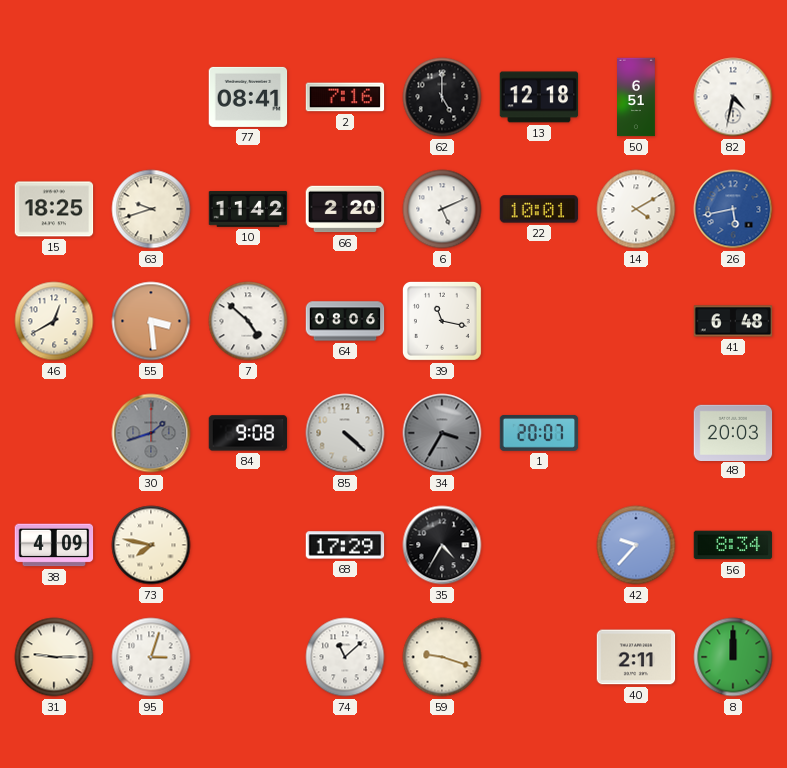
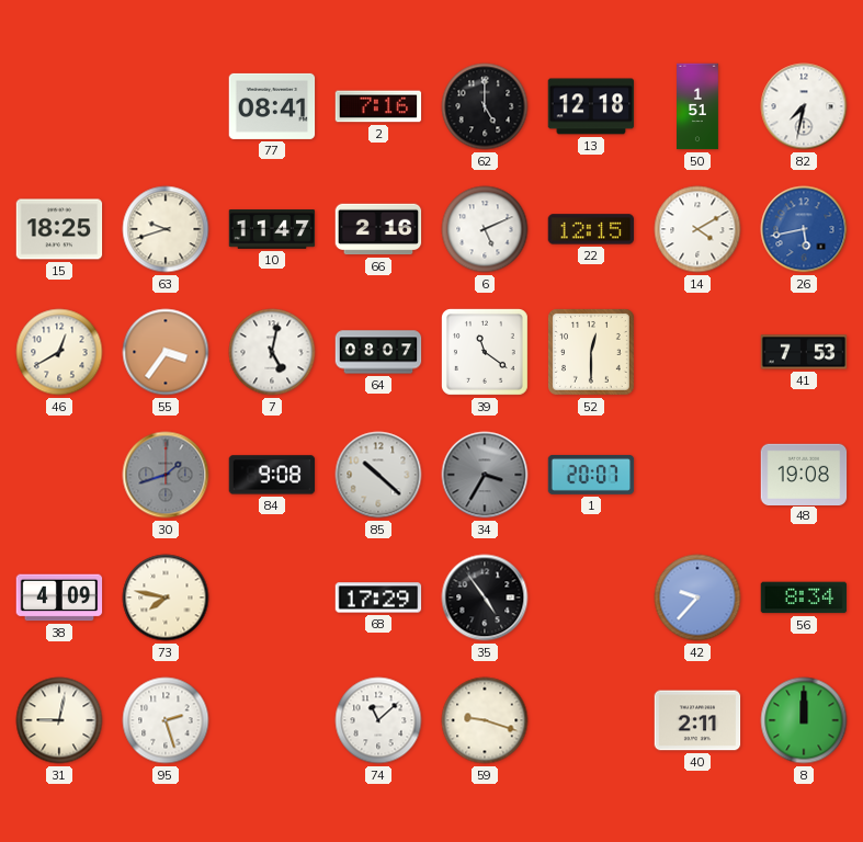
50: 6:51 -> 1:51
82: 4:32 -> 7:32
10: 11:42 -> 11:47
66: 2:20 -> 2:16
22: 10:01 -> 12:15
55: 3:29 -> 3:36
7: 4:52 -> 5:02
64: 08:06 -> 08:07
39: 11:17 -> 11:21
52: none -> 12:30
41: 6:48 -> 7:53
85: 4:22 -> 10:22
48: 20:03 -> 19:08
35: 4:35 -> 4:54
31: 9:15 -> 9:02
95: 3:03 -> 2:27
